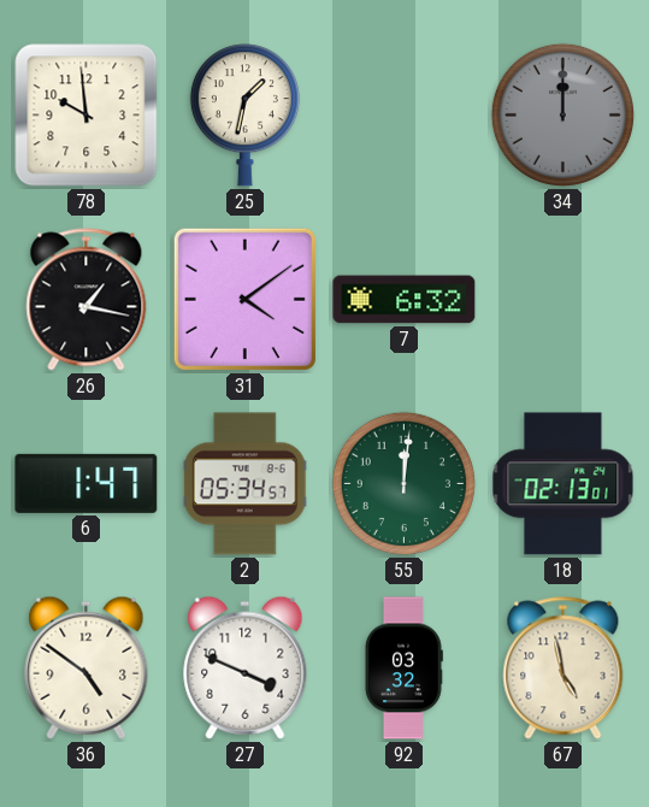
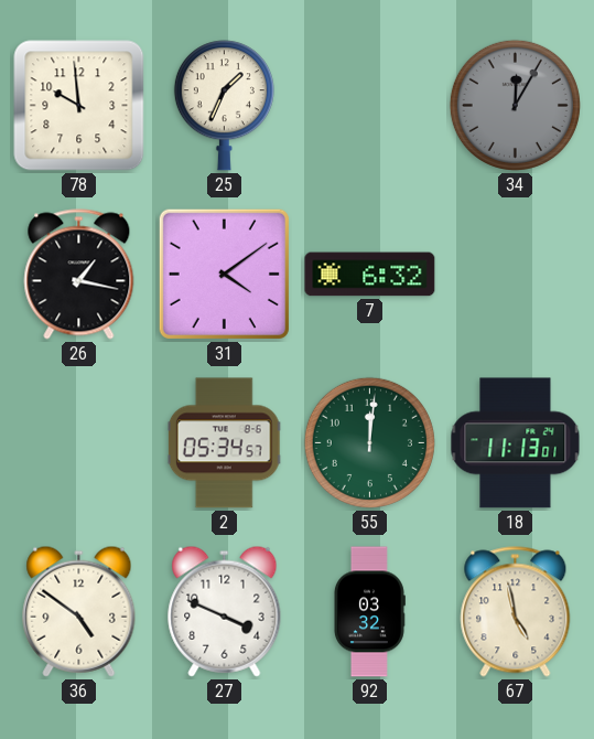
25: 1:32 -> 1:34
34: 12:00 -> 12:05
6: 1:47 -> none
18: 02:13 -> 11:13
